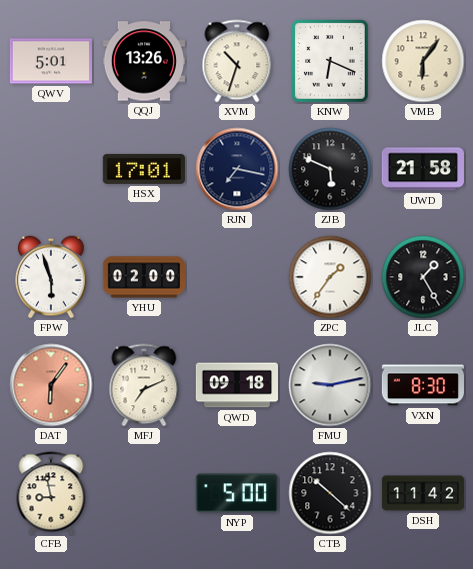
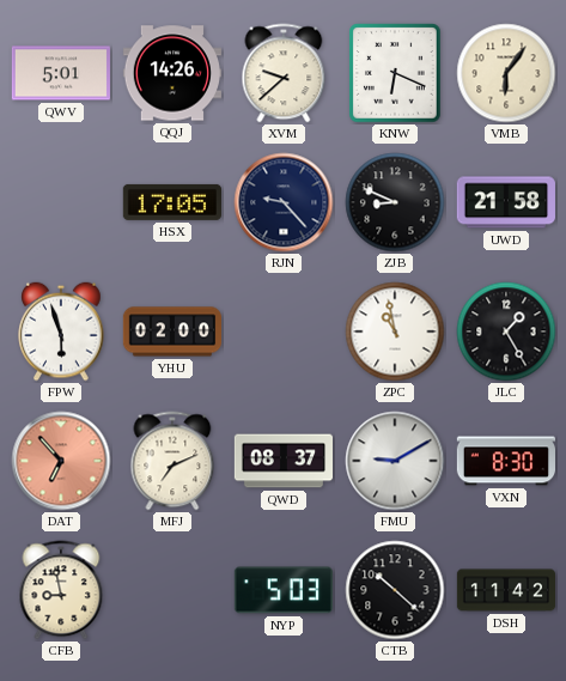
QQJ: 13:26 -> 14:26
XVM: 10:33 -> 9:38
HSX: 17:01 -> 17:05
RJN: 7:17 -> 9:23
ZJB: 5:49 -> 8:49
ZPC: 1:36 -> 10:58
DAT: 6:06 -> 6:53
QWD: 09:18 -> 08:37
FMU: 9:13 -> 9:10
NYP: 5:00 -> 5:03
